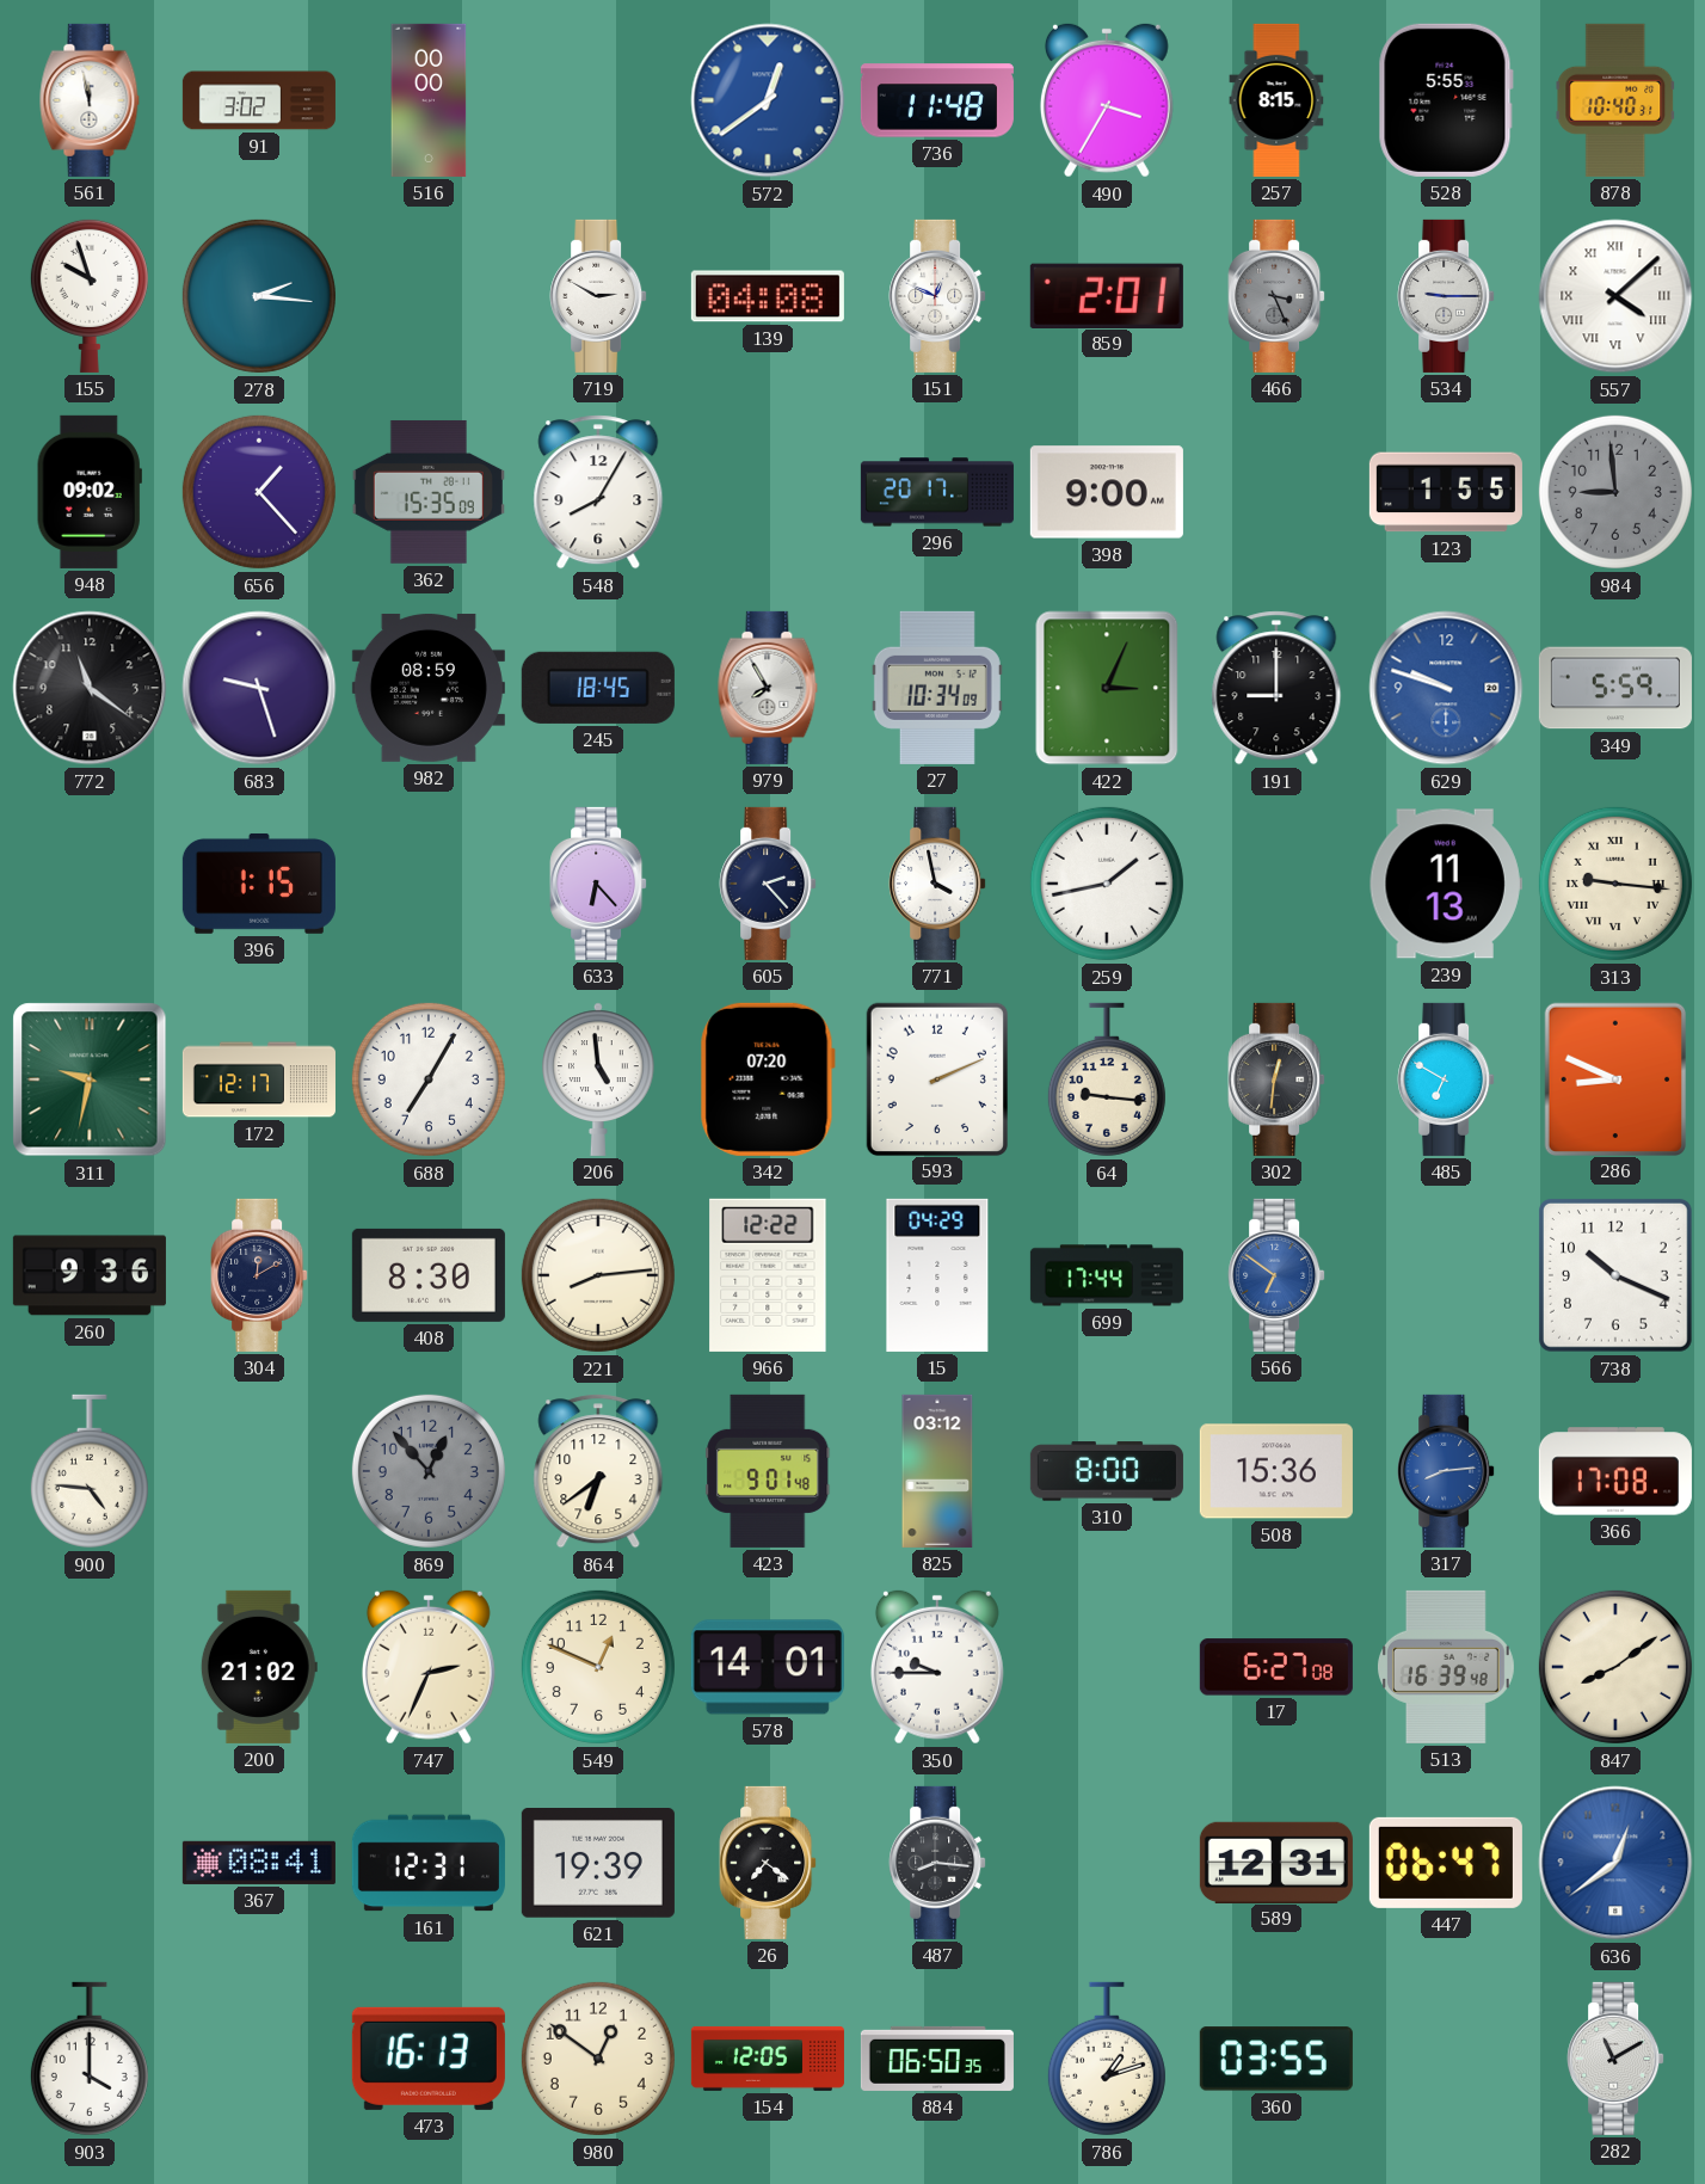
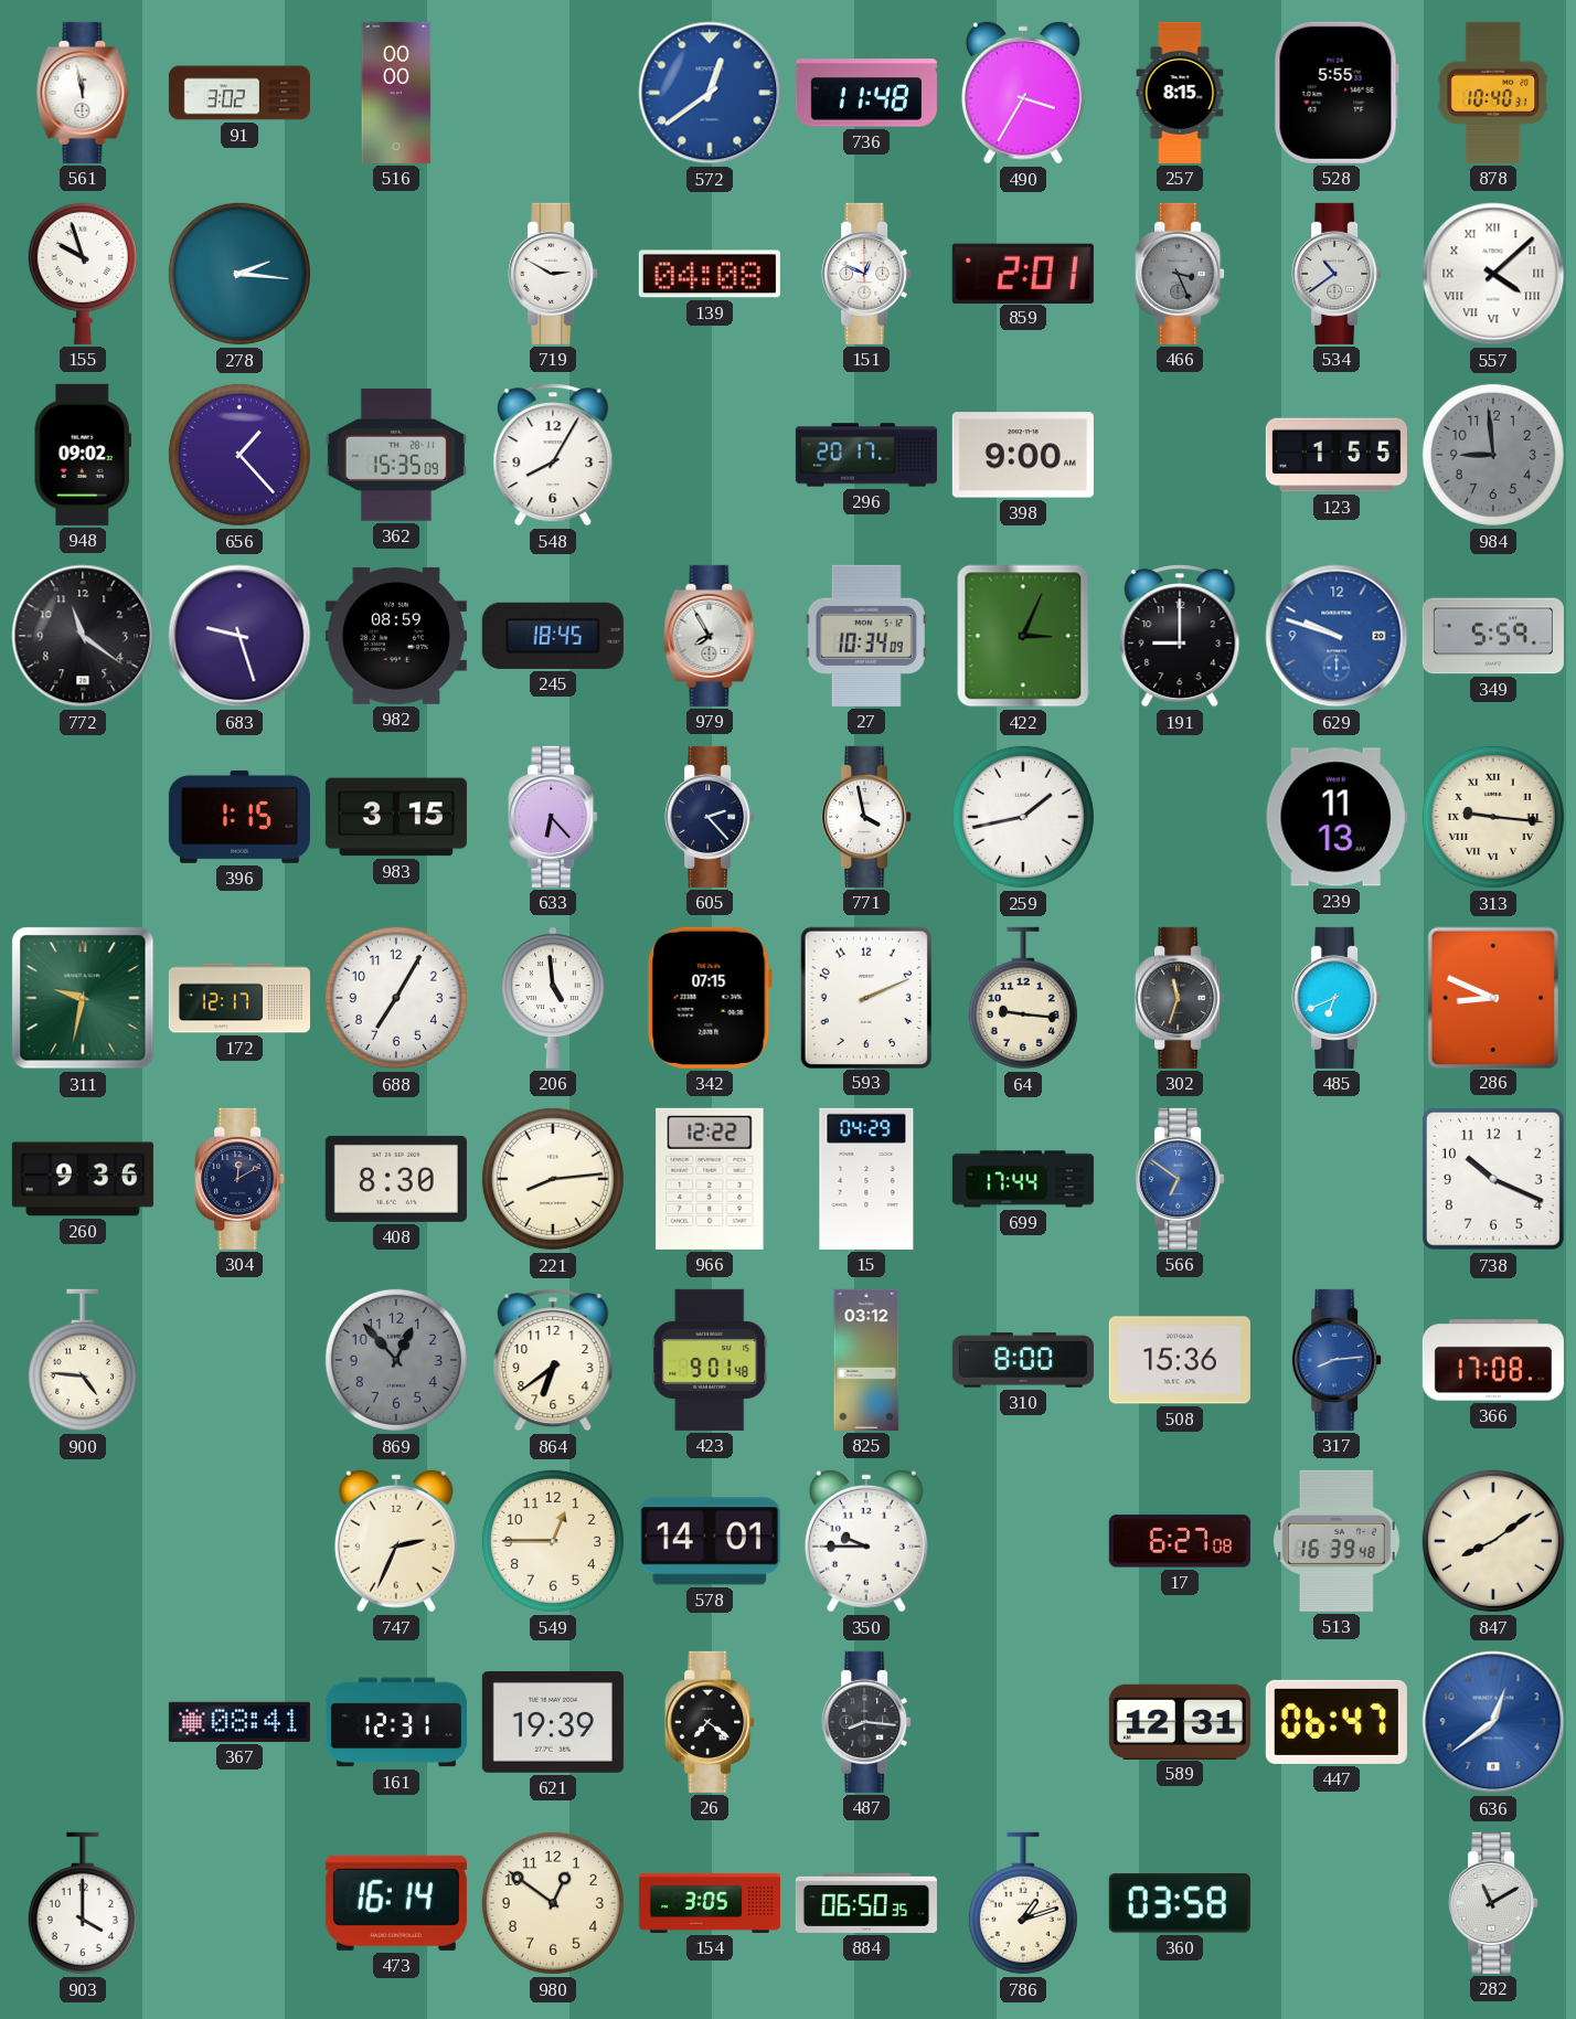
534: 9:15 -> 10:39
983: none -> 3:15
342: 07:20 -> 07:15
302: 12:31 -> 11:33
485: 6:50 -> 6:41
200: 21:02 -> none
549: 12:49 -> 12:45
473: 16:13 -> 16:14
154: 12:05 -> 3:05
360: 03:55 -> 03:58
